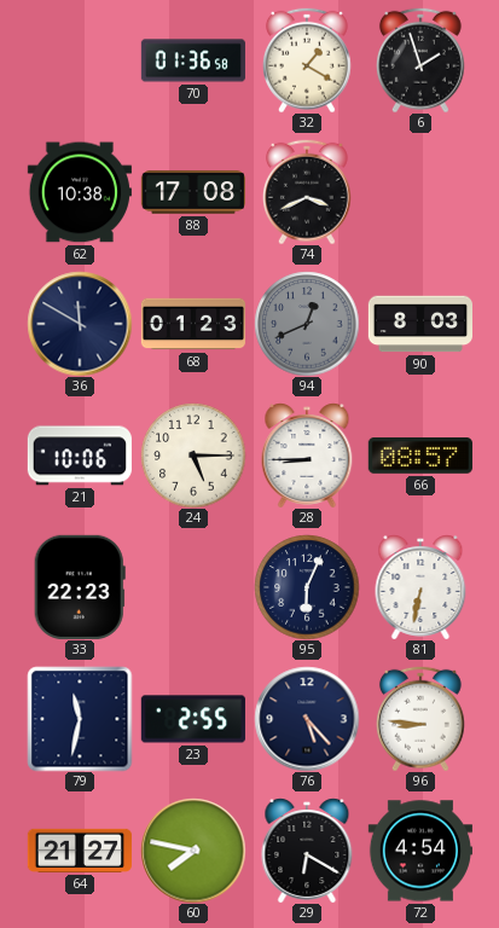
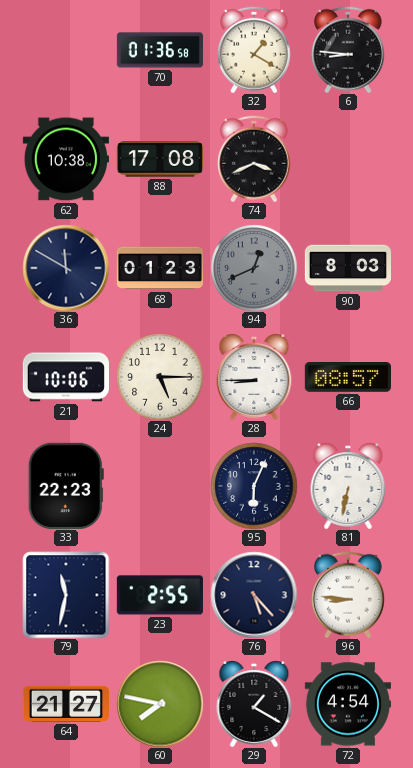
6: 1:57 -> 8:46
29: 6:20 -> 1:20
